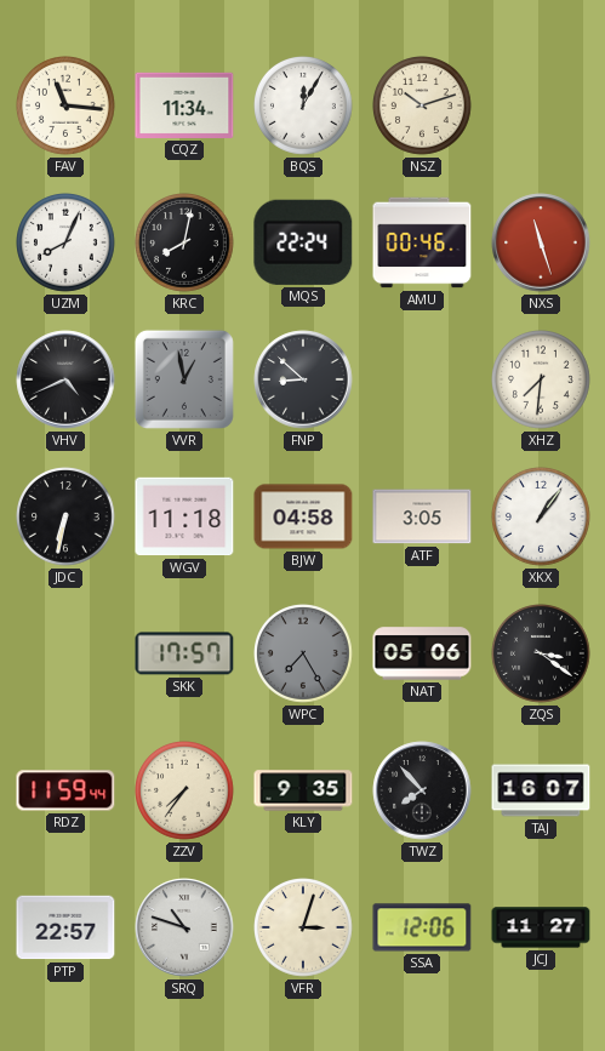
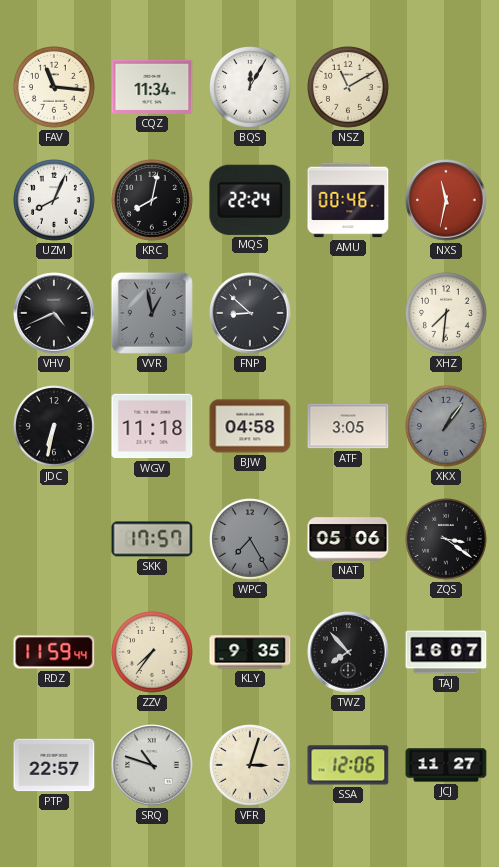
NSZ: 10:12 -> 11:10
NXS: 11:27 -> 11:32
XKX dial: white -> grey
